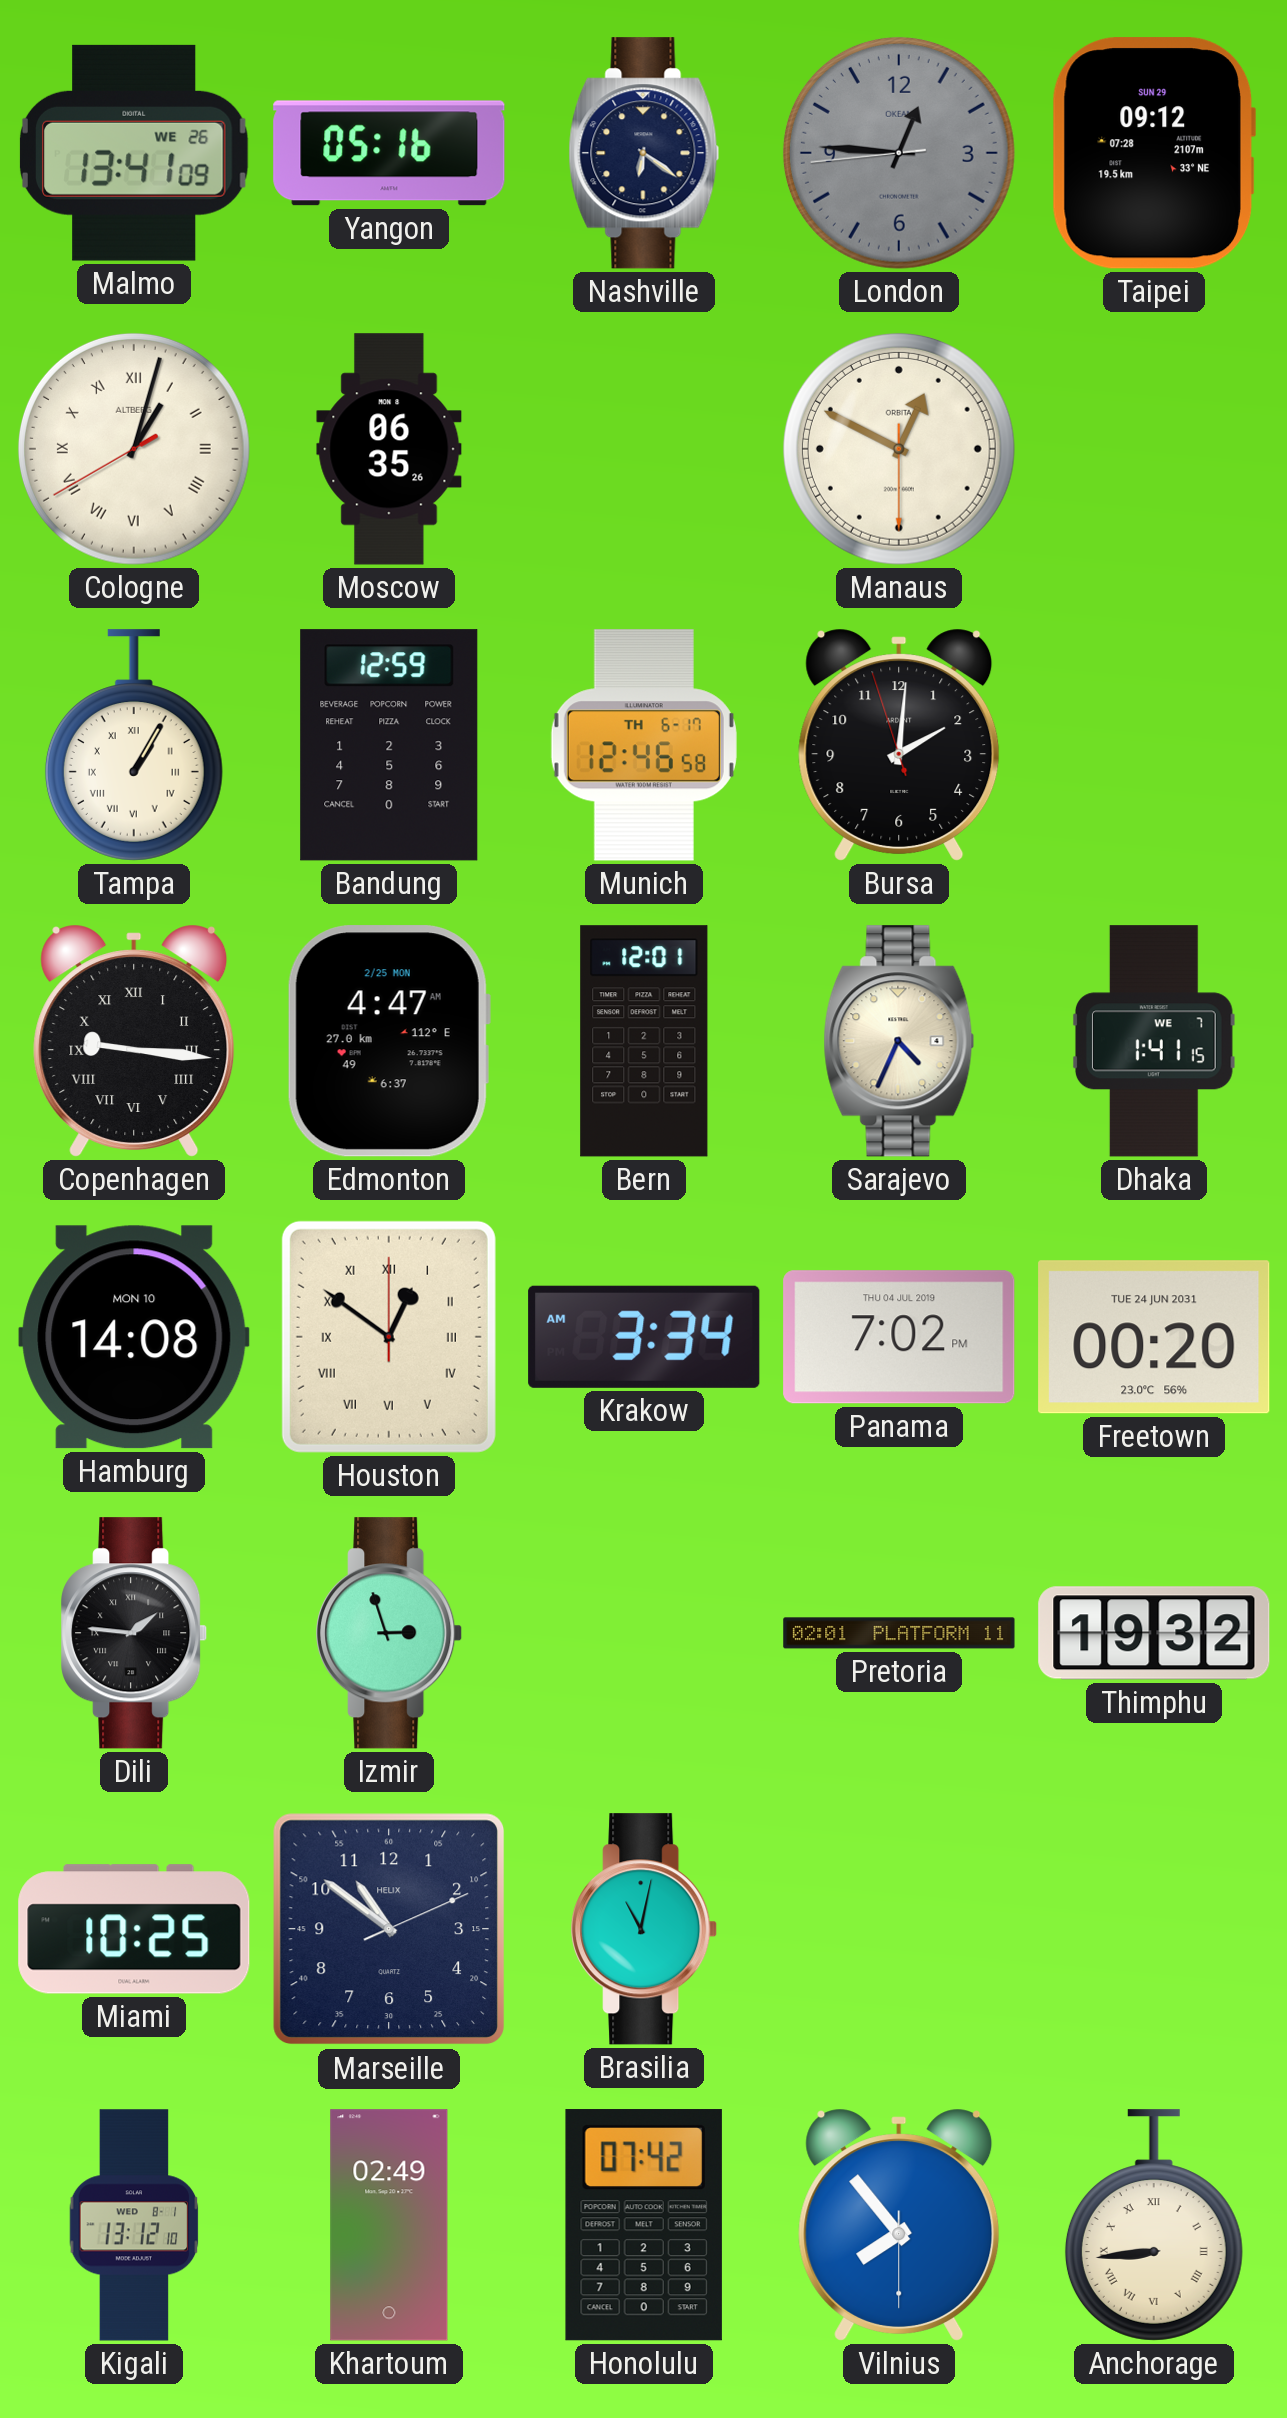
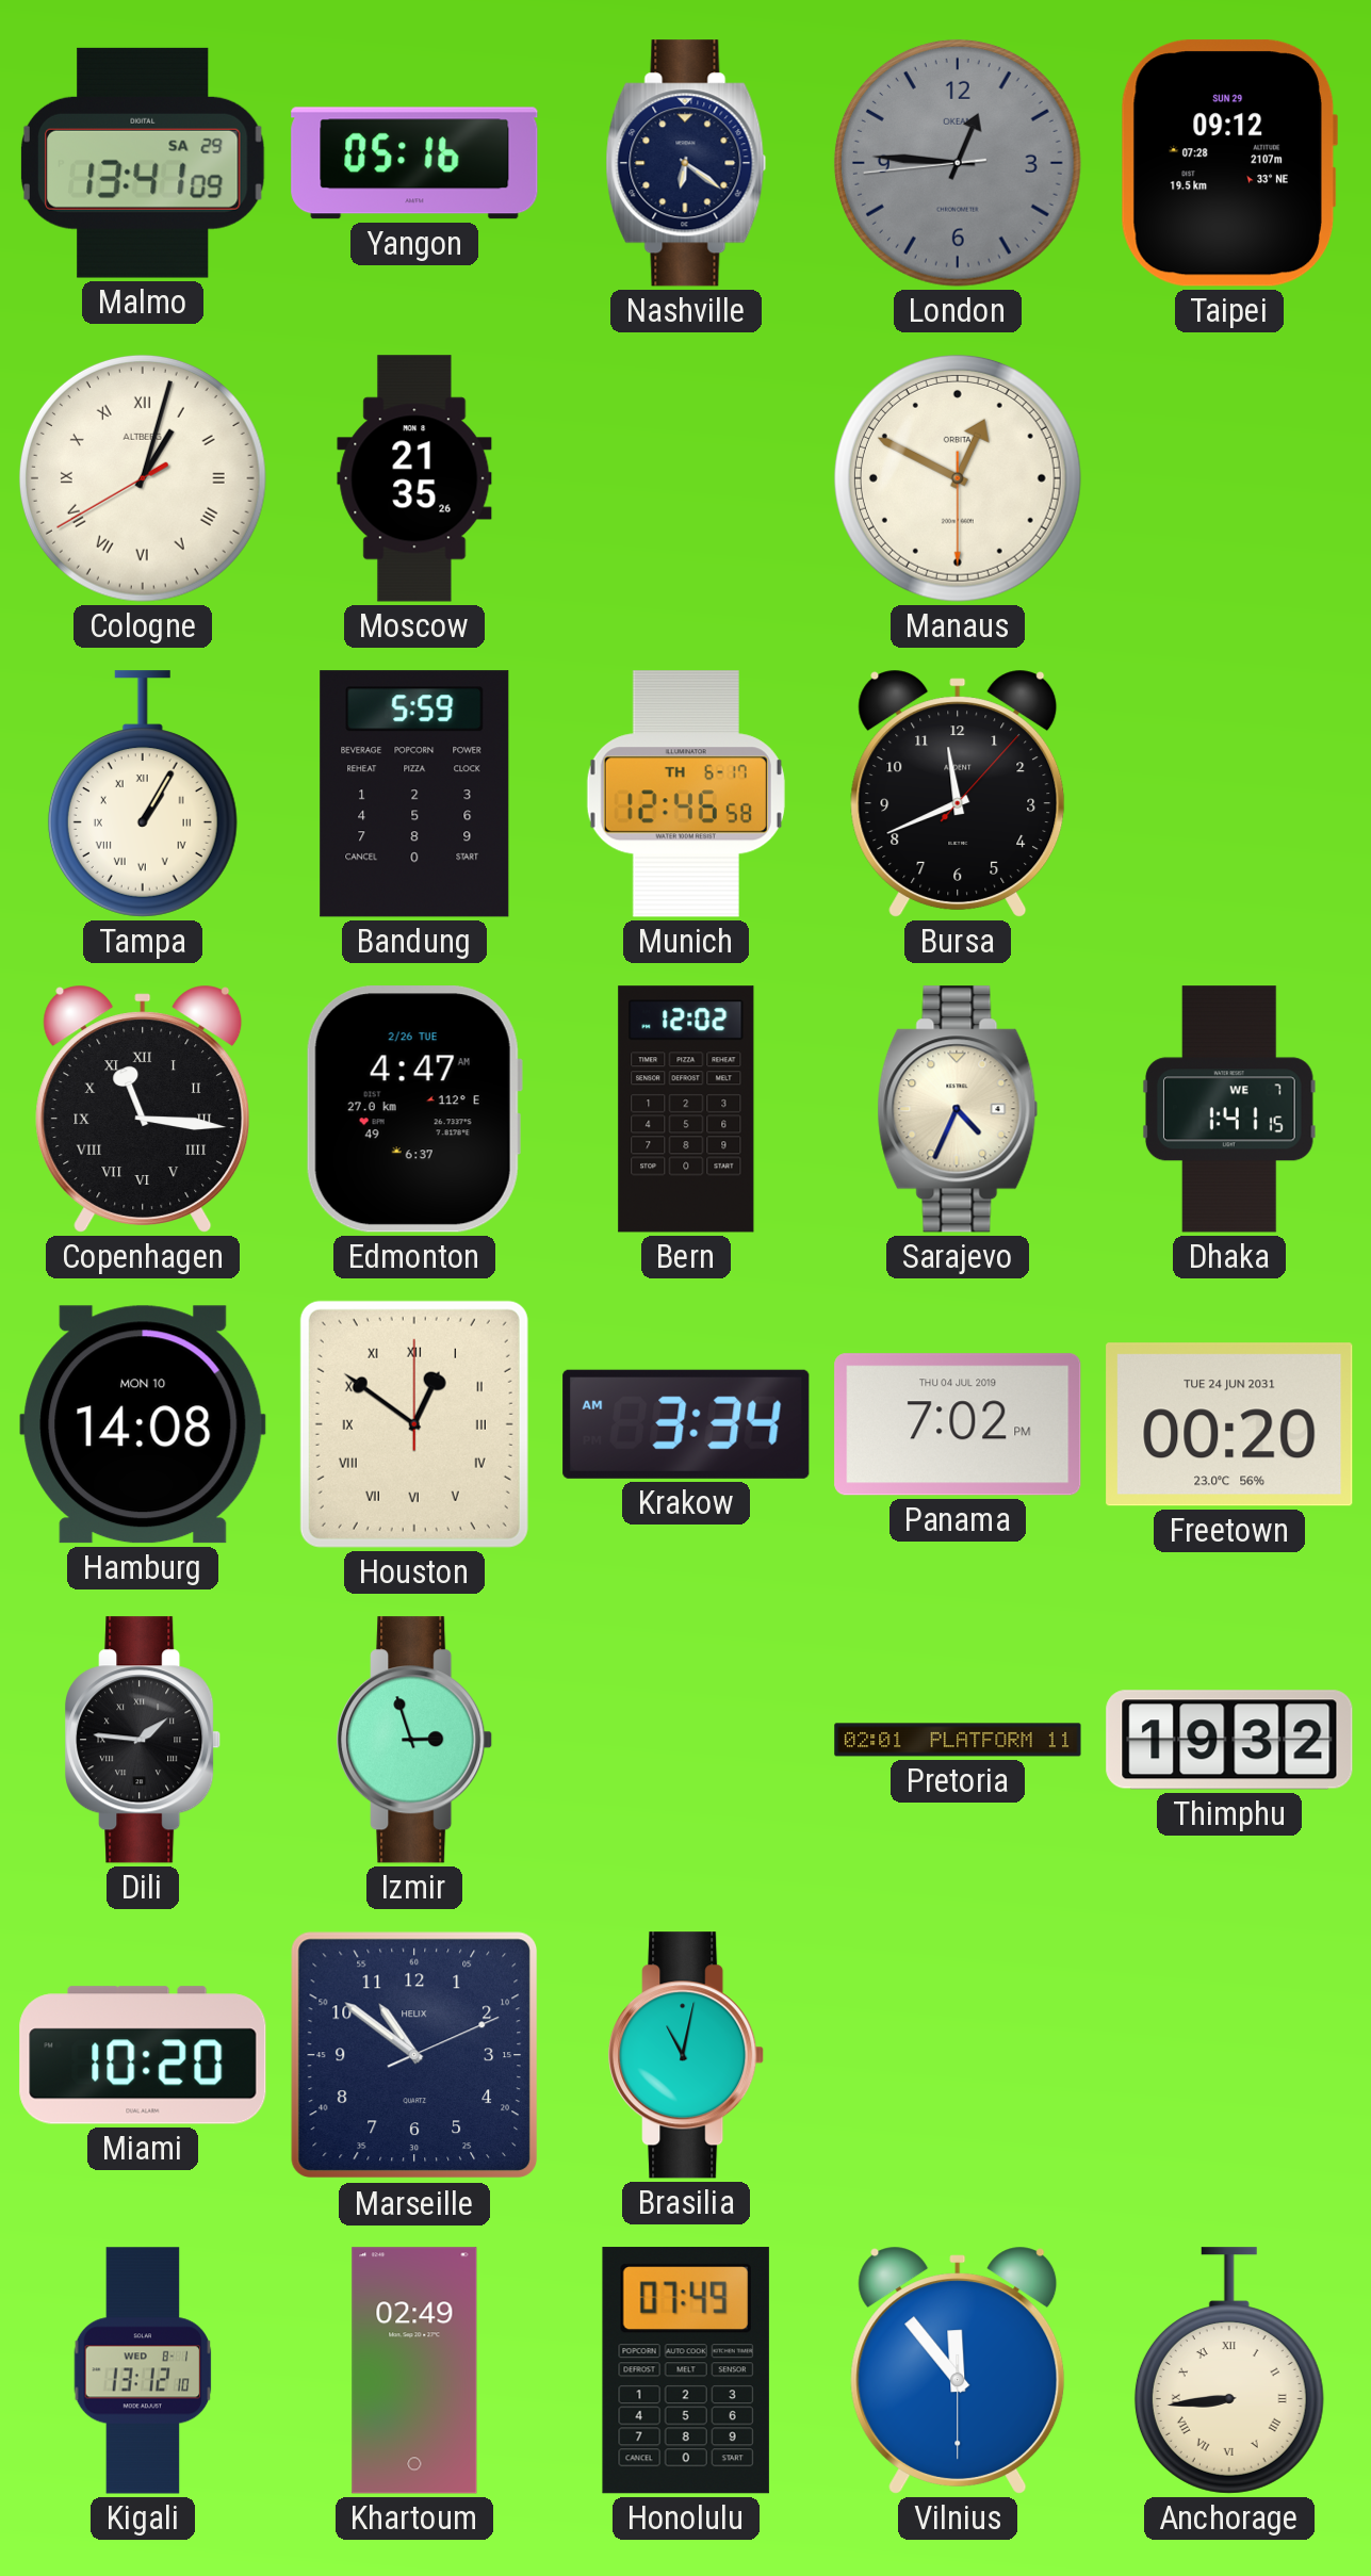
Malmo date: WE 26 -> SA 29
Moscow: 06:35 -> 21:35
Bandung: 12:59 -> 5:59
Bursa: 2:00 -> 11:41
Copenhagen: 9:16 -> 11:16
Edmonton date: 2/25 MON -> 2/26 TUE
Bern: 12:01 -> 12:02
Miami: 10:25 -> 10:20
Honolulu: 07:42 -> 07:49
Vilnius: 7:53 -> 11:53
